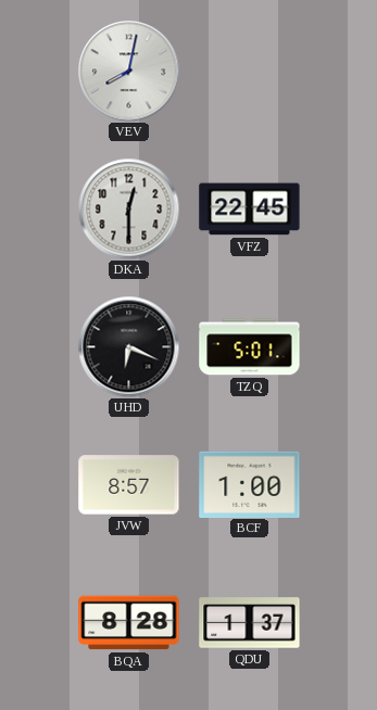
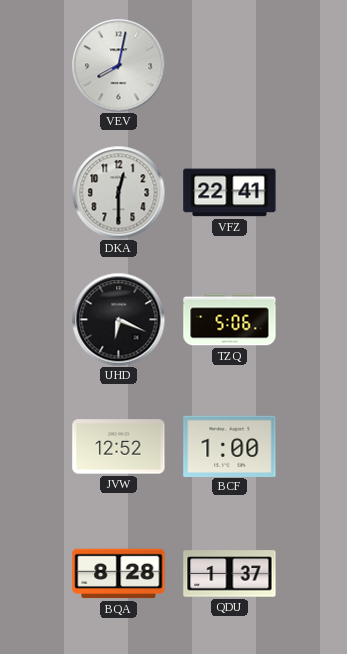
VFZ: 22:45 -> 22:41
TZQ: 5:01 -> 5:06
JVW: 8:57 -> 12:52
